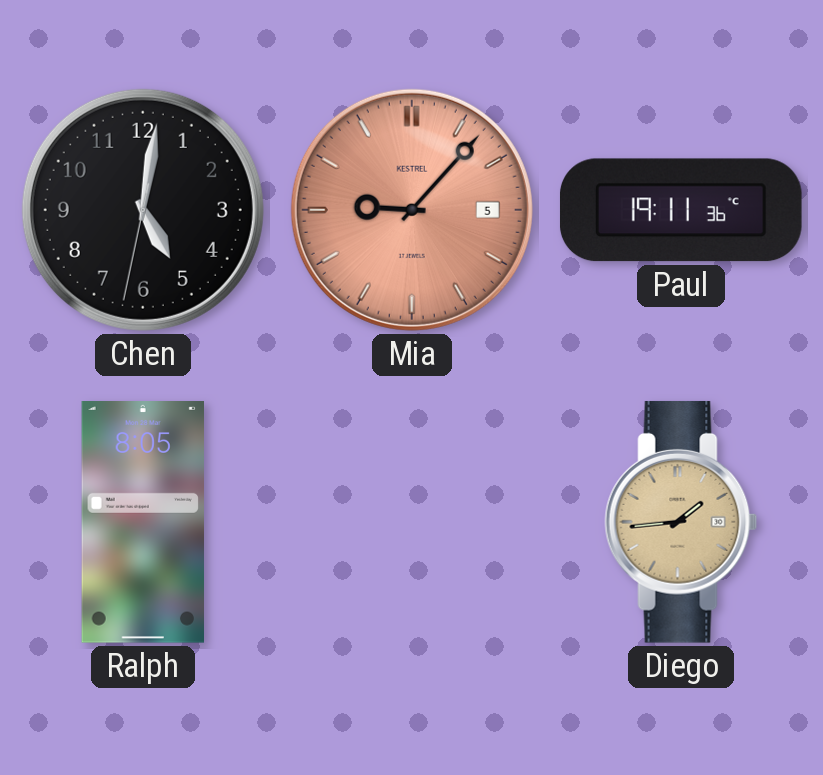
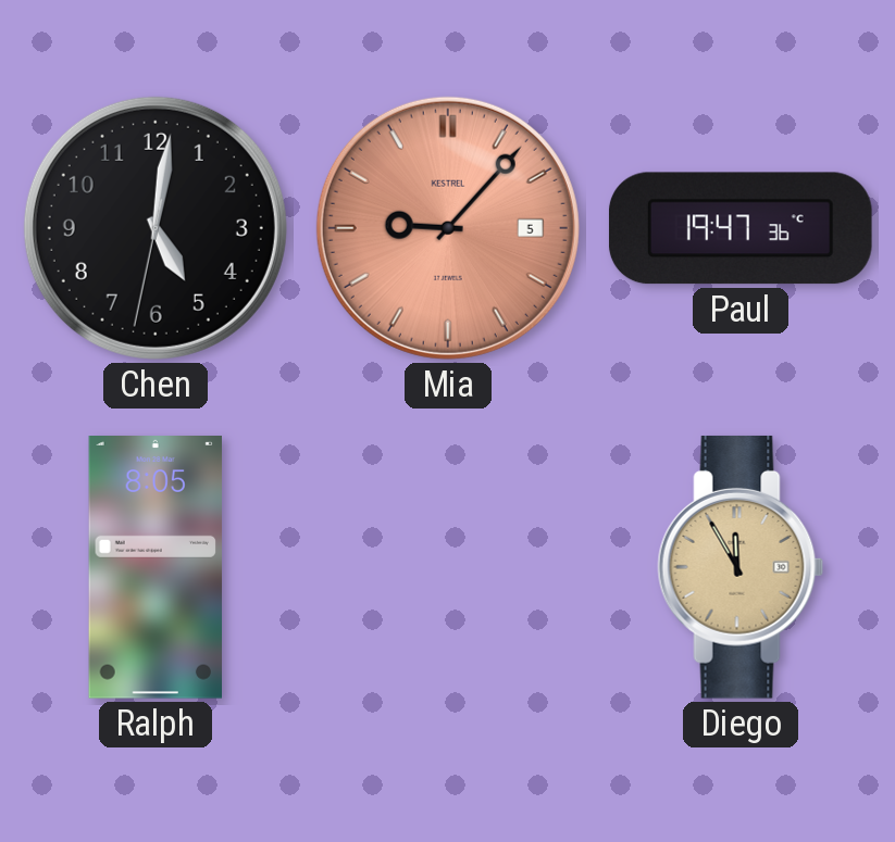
Paul: 19:11 -> 19:47
Diego: 1:44 -> 11:55
